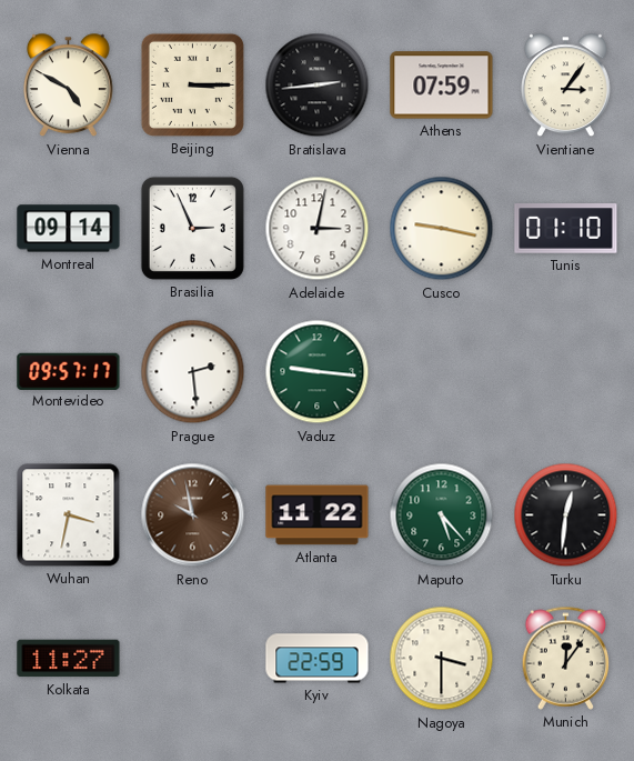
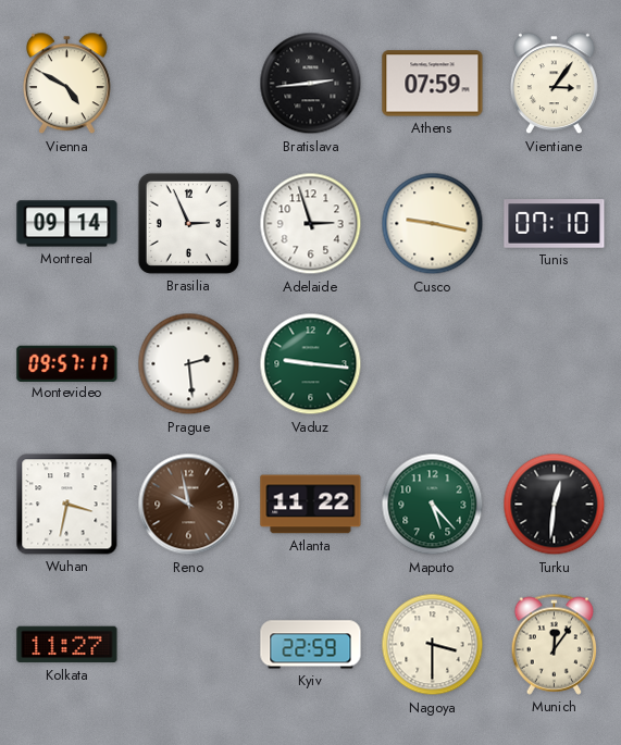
Beijing: 3:15 -> none
Adelaide: 3:02 -> 2:57
Tunis: 01:10 -> 07:10
